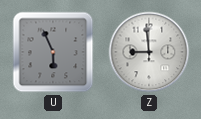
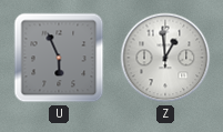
Z: 8:59 -> 12:59
